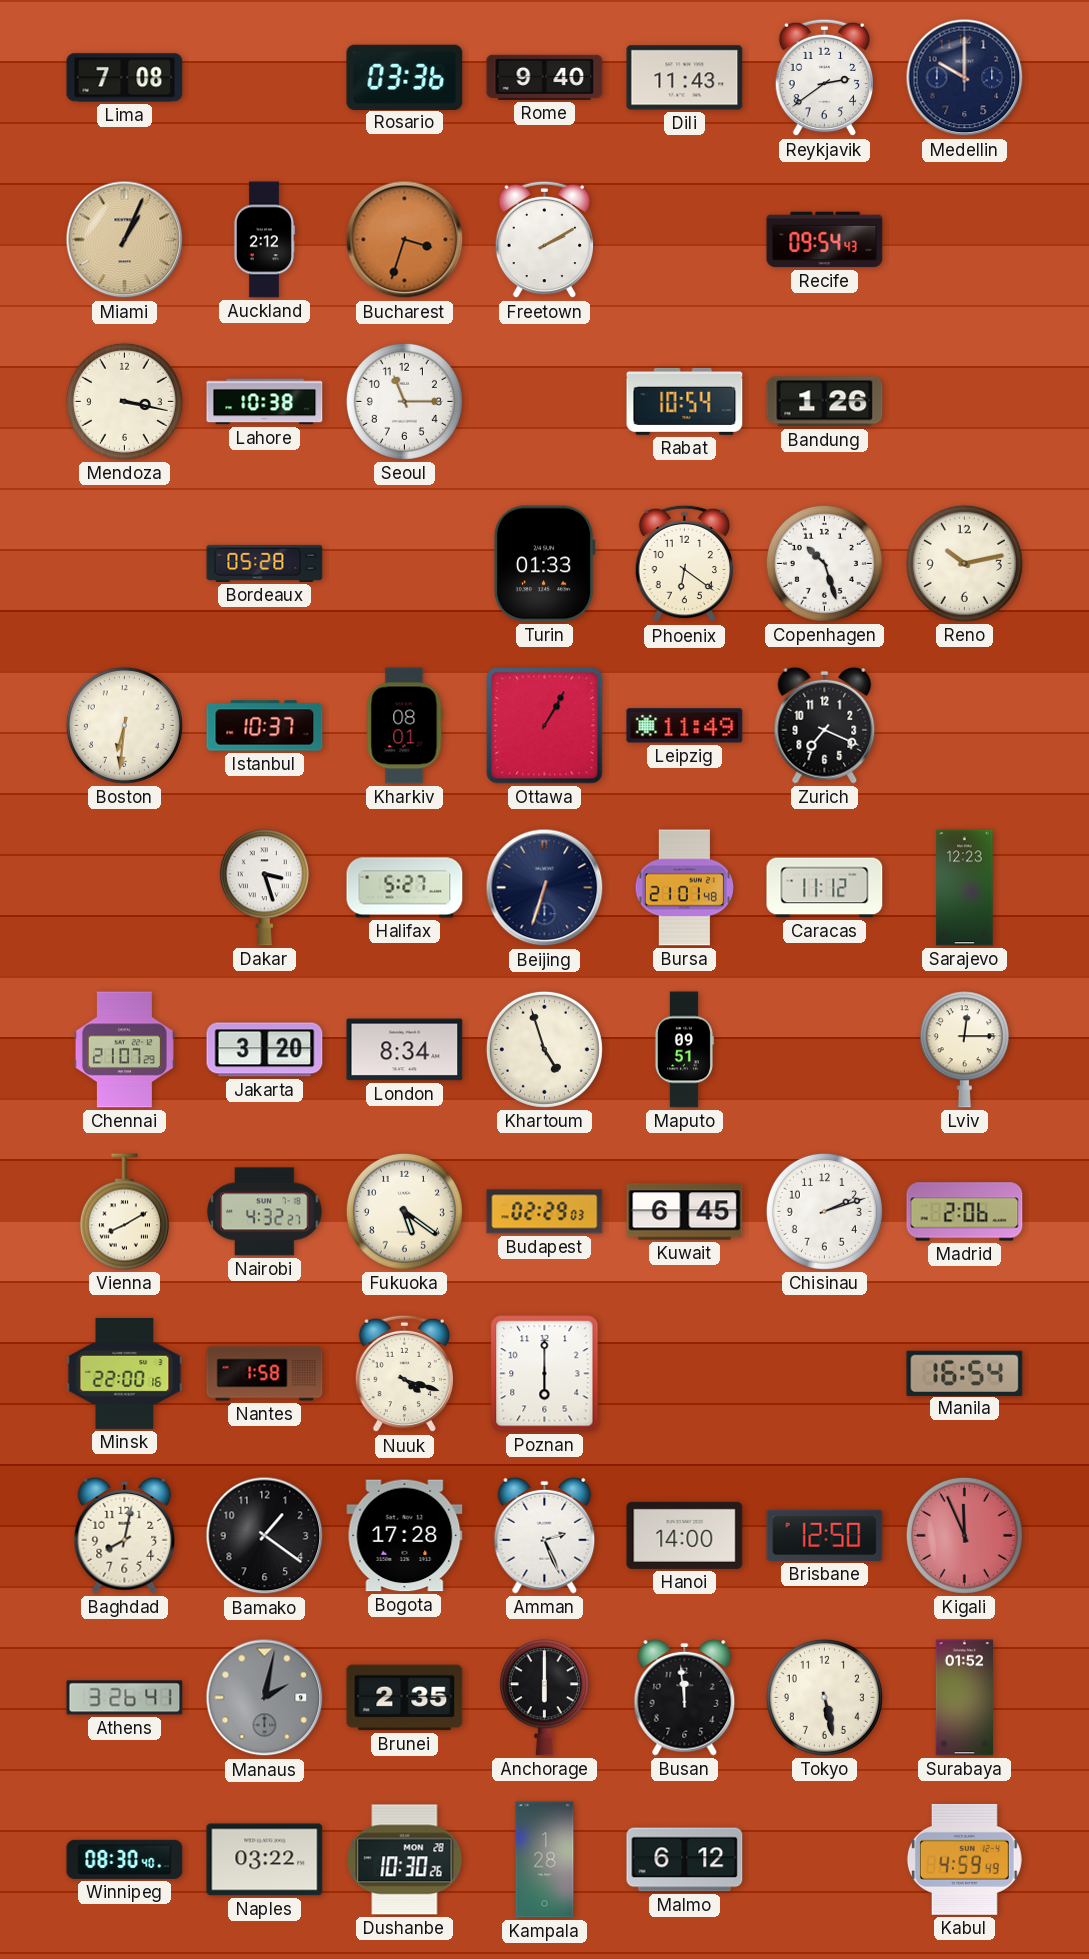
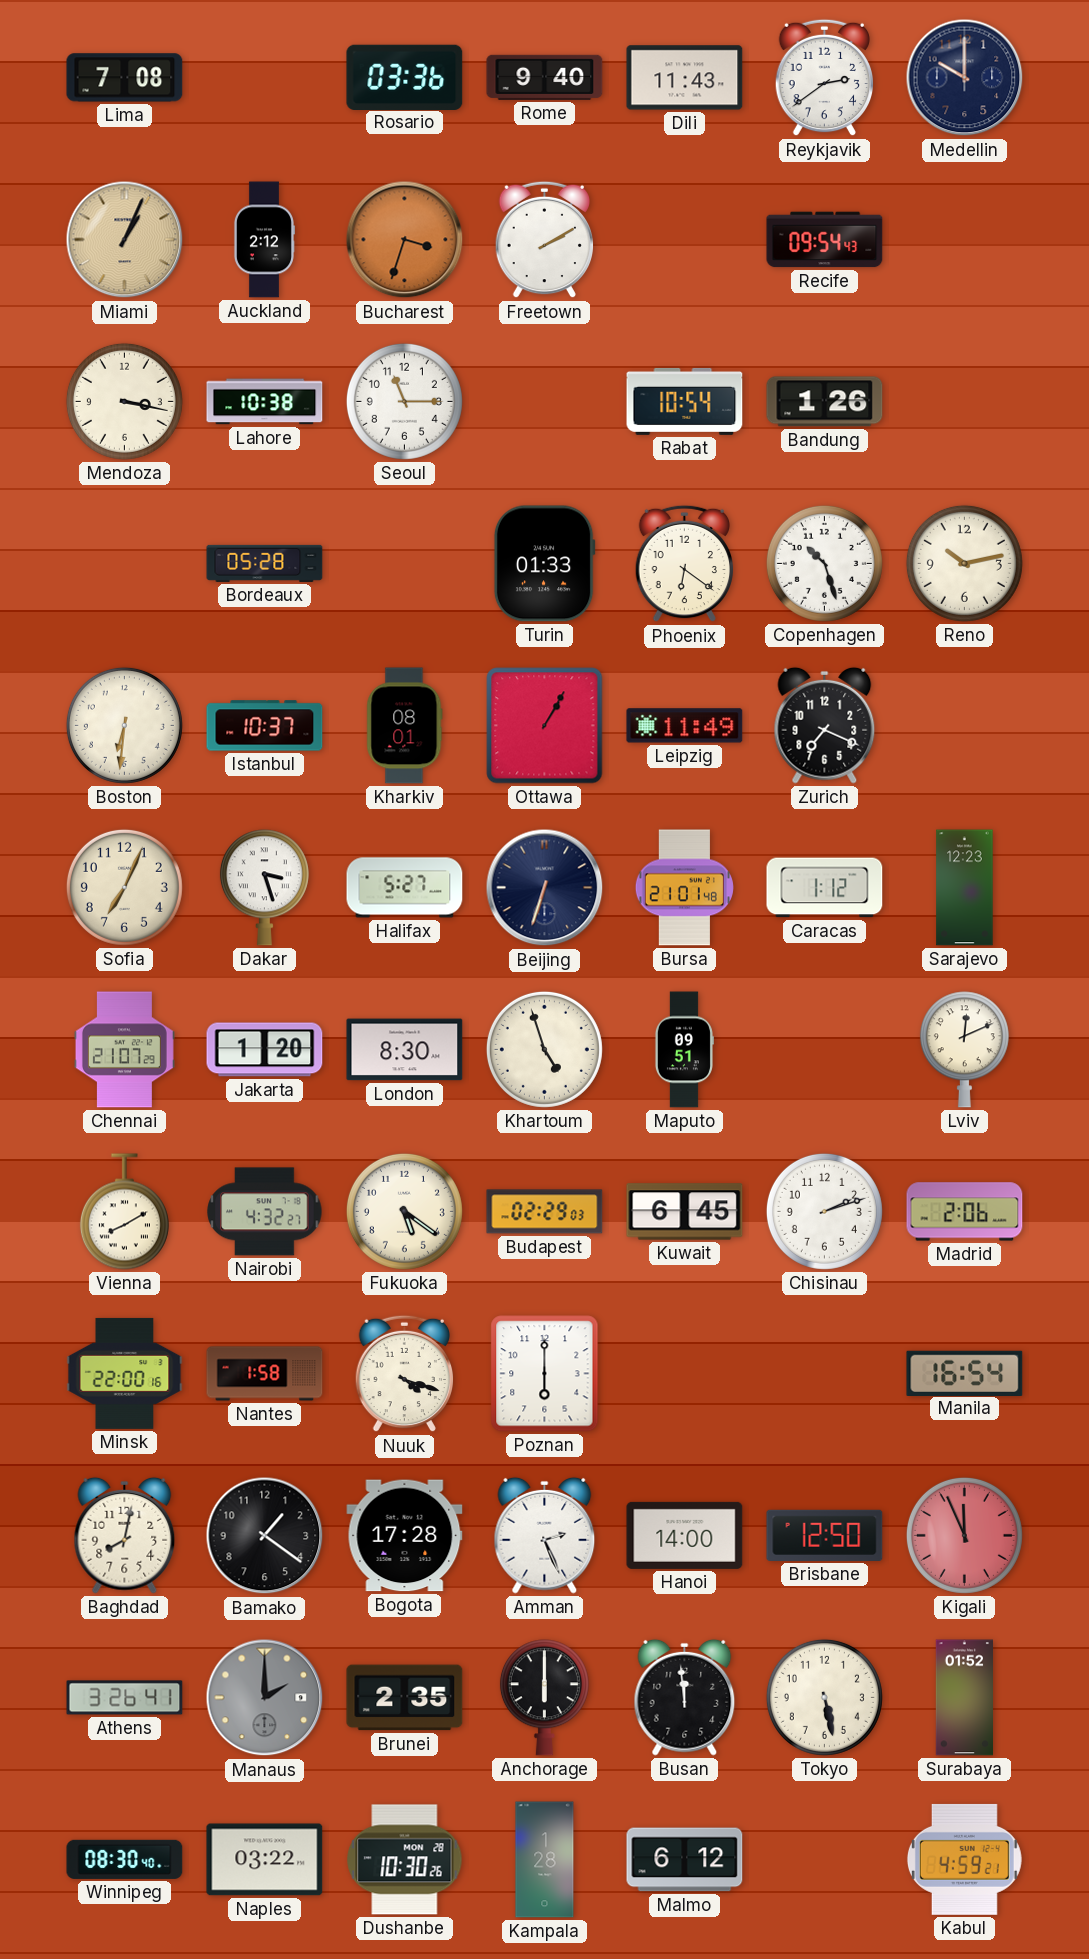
Sofia: none -> 7:04
Caracas: 11:12 -> 1:12
Jakarta: 3:20 -> 1:20
London: 8:34 -> 8:30
Lviv: 12:15 -> 12:11
Manaus: 2:02 -> 2:00
Kabul: 4:59:49 -> 4:59:21
